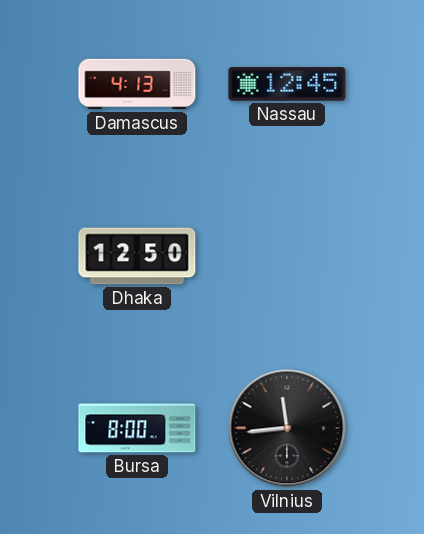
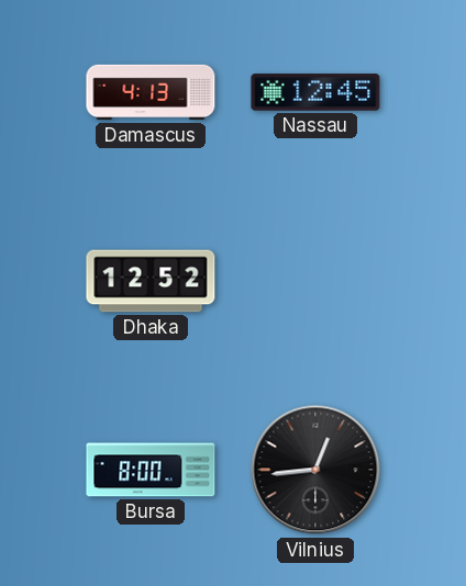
Dhaka: 12:50 -> 12:52
Vilnius: 11:44 -> 12:44
